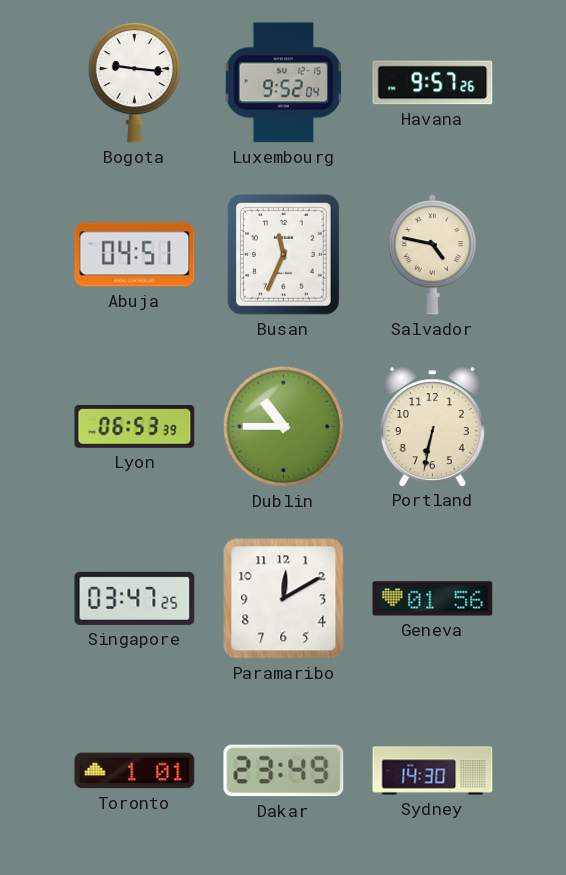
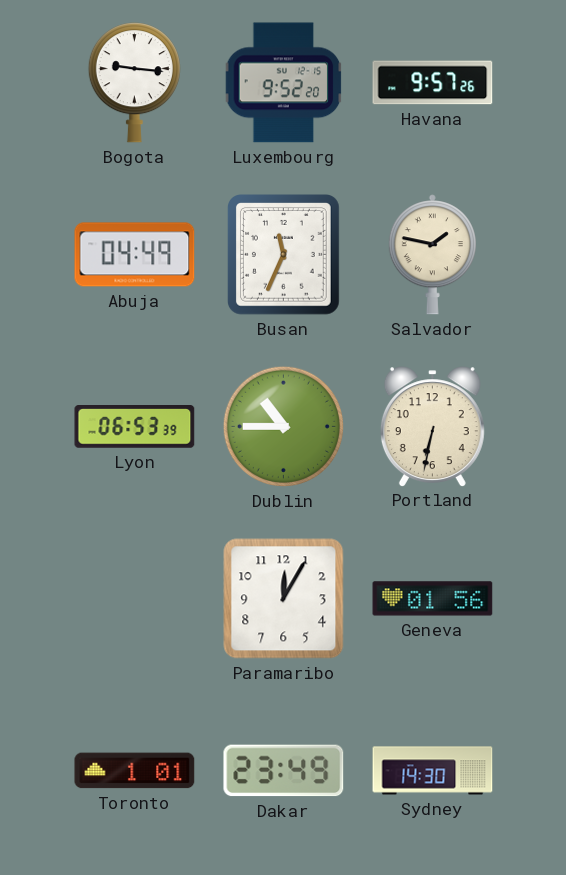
Luxembourg: 9:52:04 -> 9:52:20
Abuja: 04:51 -> 04:49
Salvador: 4:47 -> 1:47
Singapore: 03:47 -> none
Paramaribo: 12:10 -> 12:05
